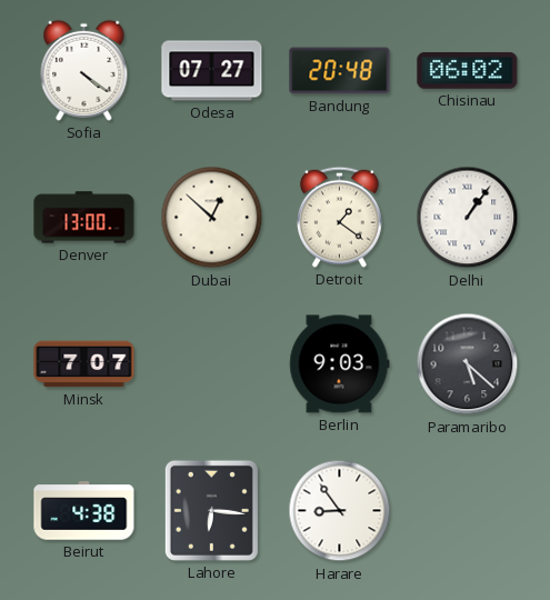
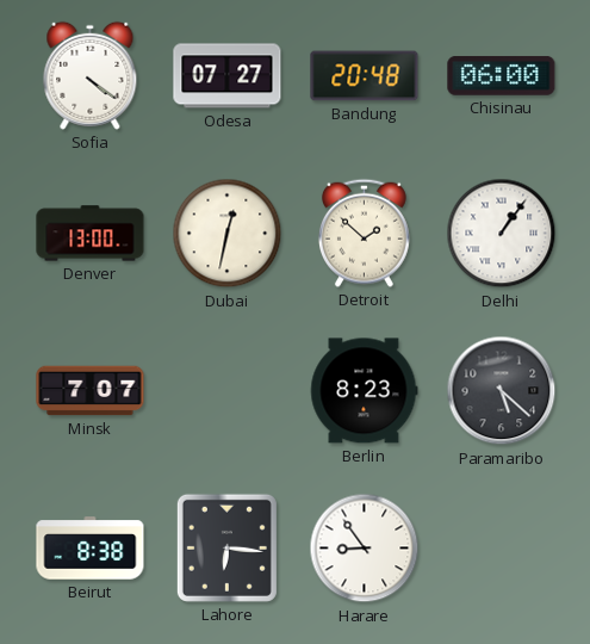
Chisinau: 06:02 -> 06:00
Dubai: 12:52 -> 12:32
Detroit: 1:21 -> 1:52
Berlin: 9:03 -> 8:23
Beirut: 4:38 -> 8:38
